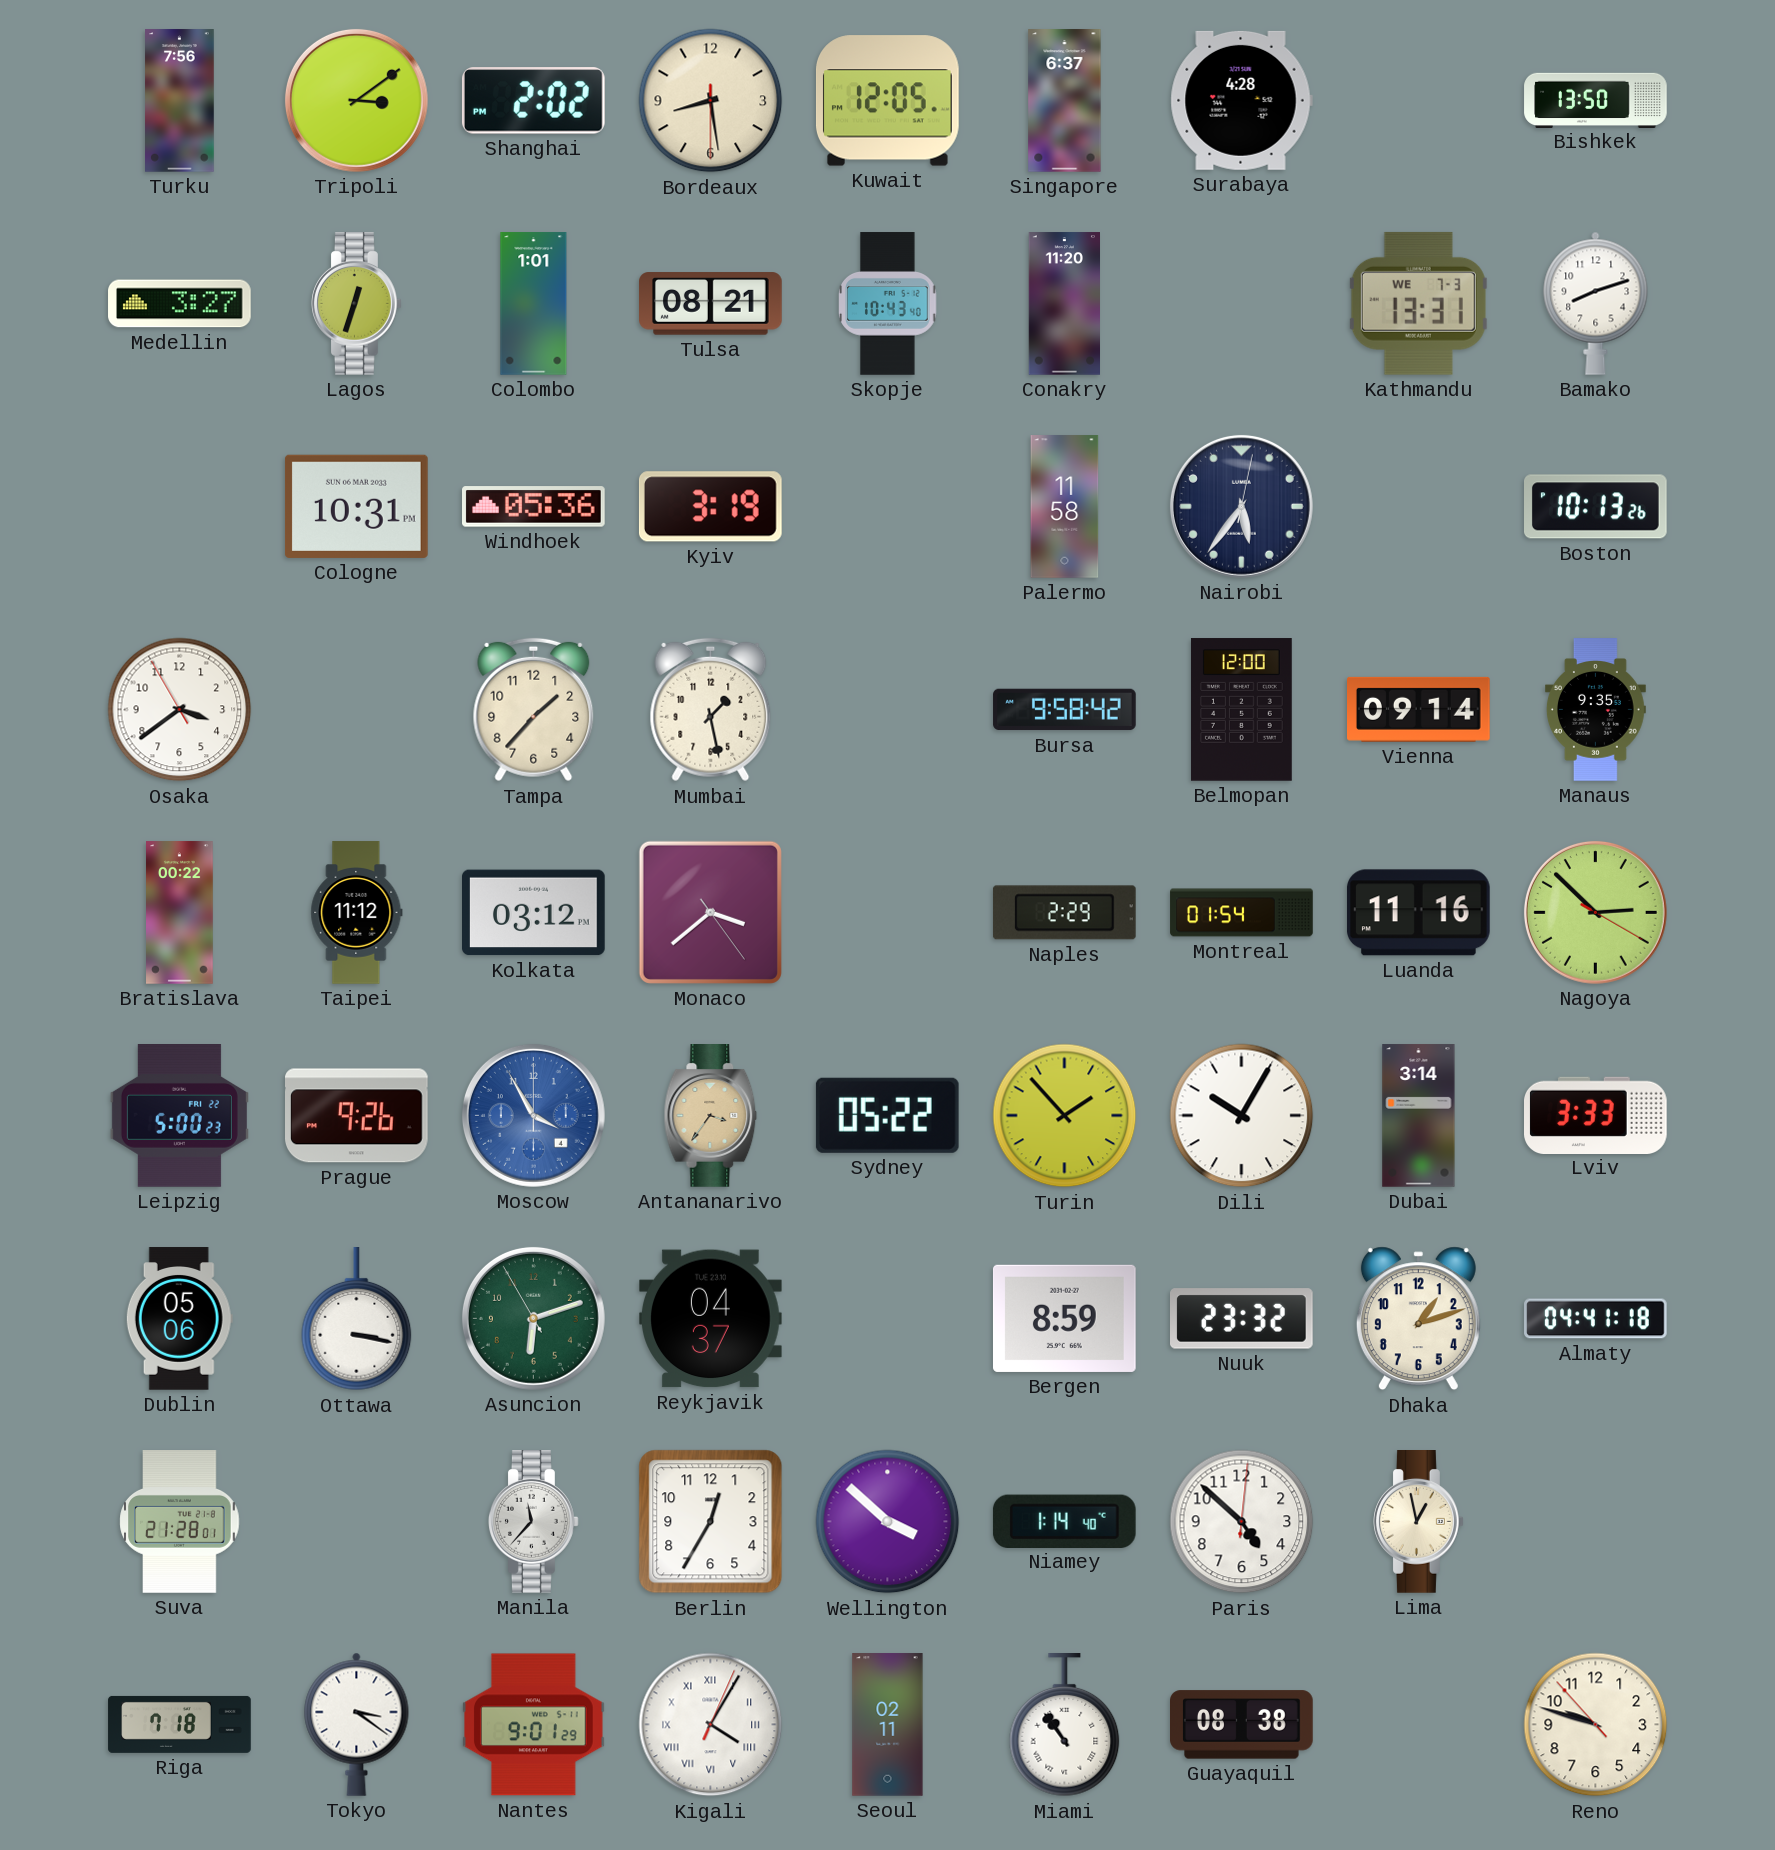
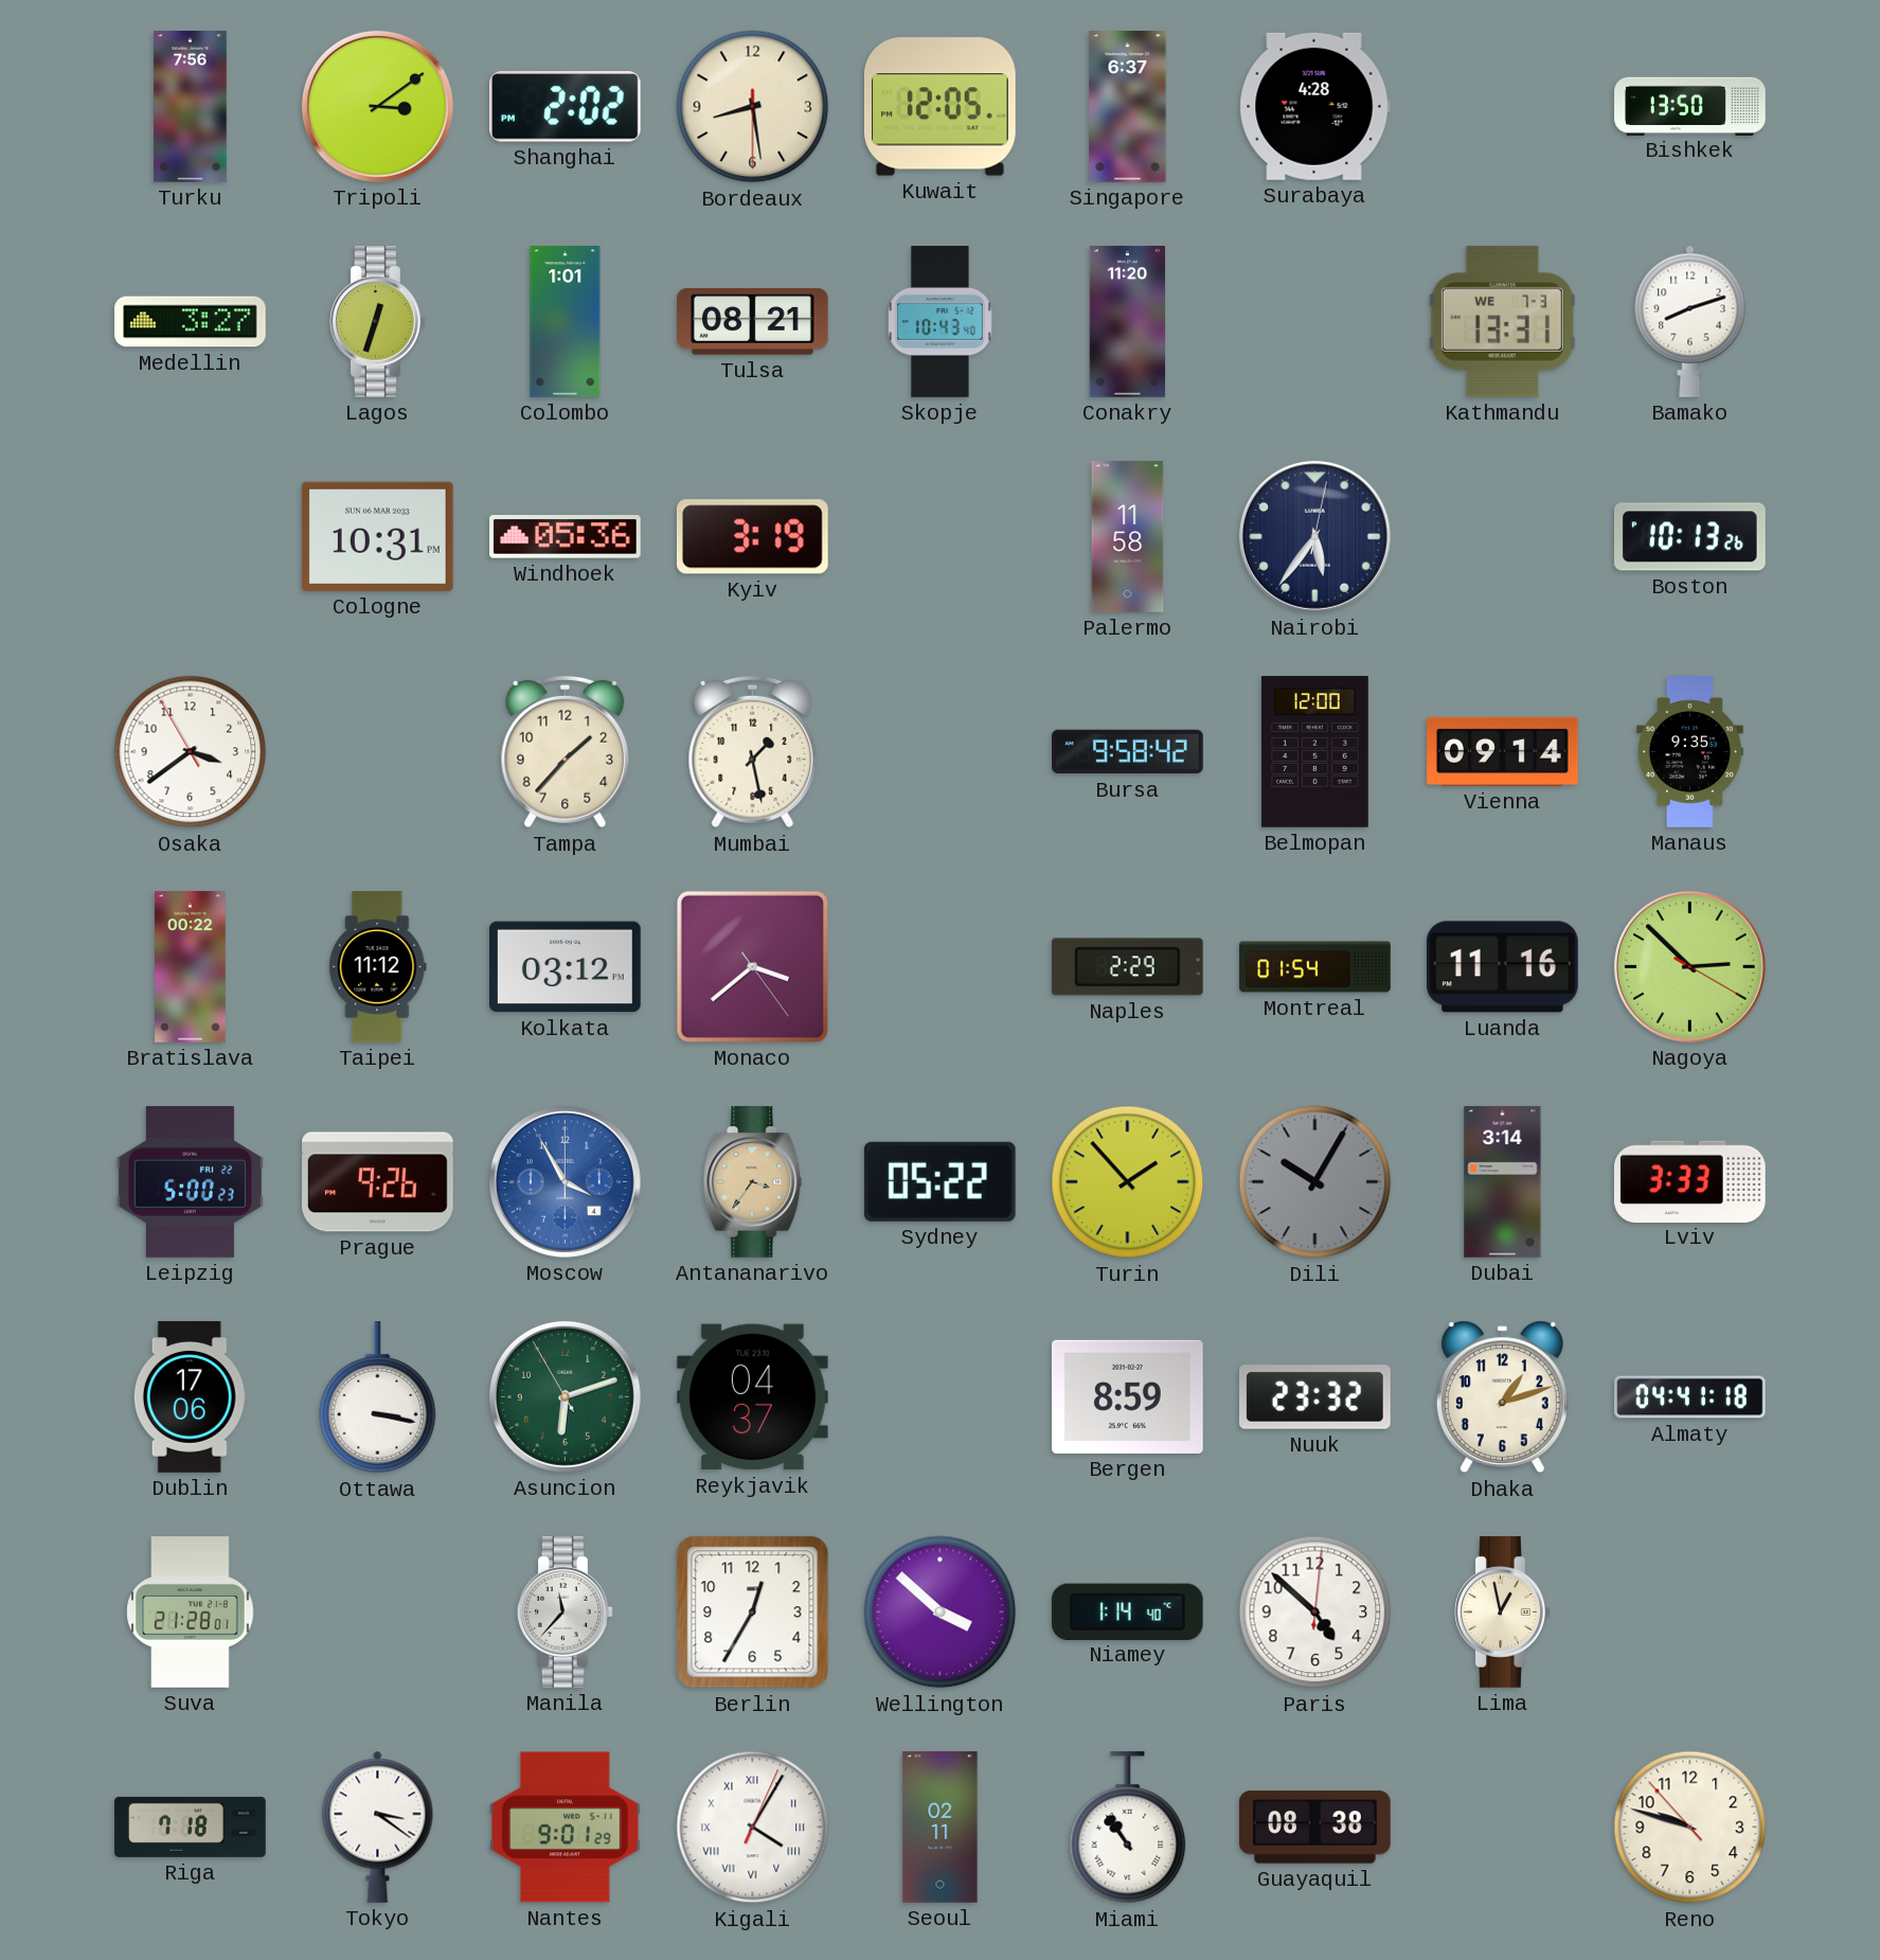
Dili dial: white -> grey
Dublin: 05:06 -> 17:06
